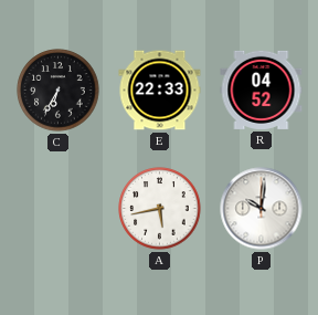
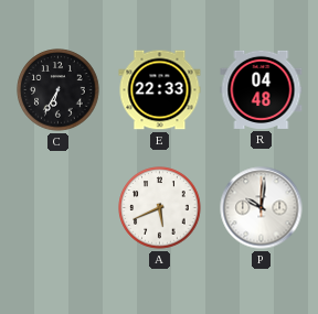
R: 04:52 -> 04:48
A: 5:43 -> 5:41
